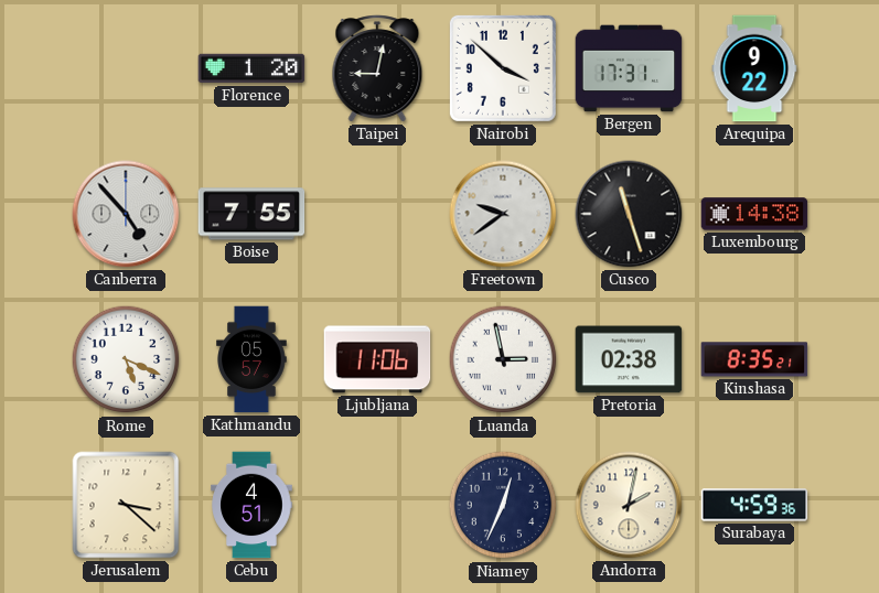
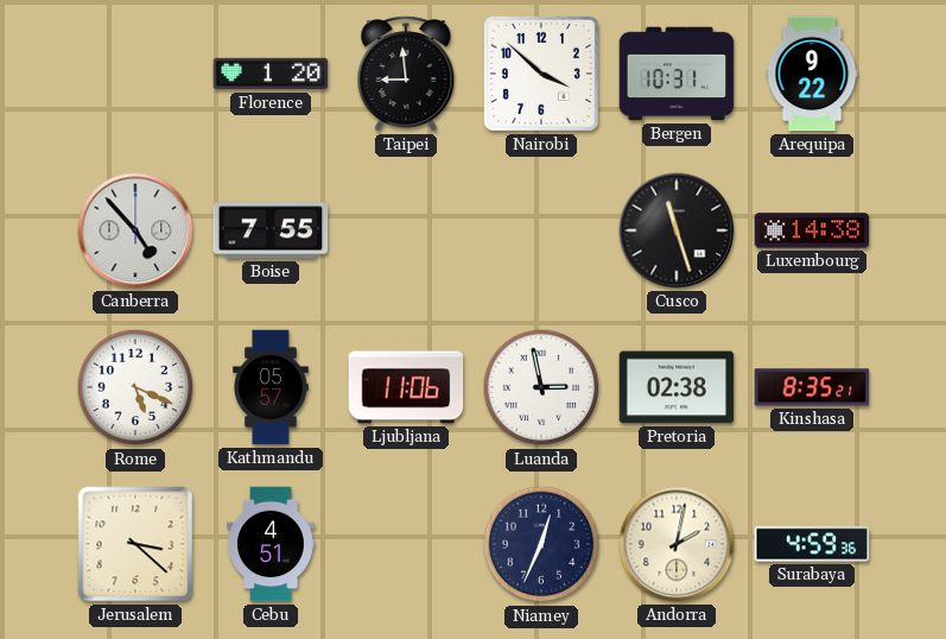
Taipei: 9:02 -> 8:59
Bergen: 17:31 -> 10:31
Freetown: 9:39 -> none
